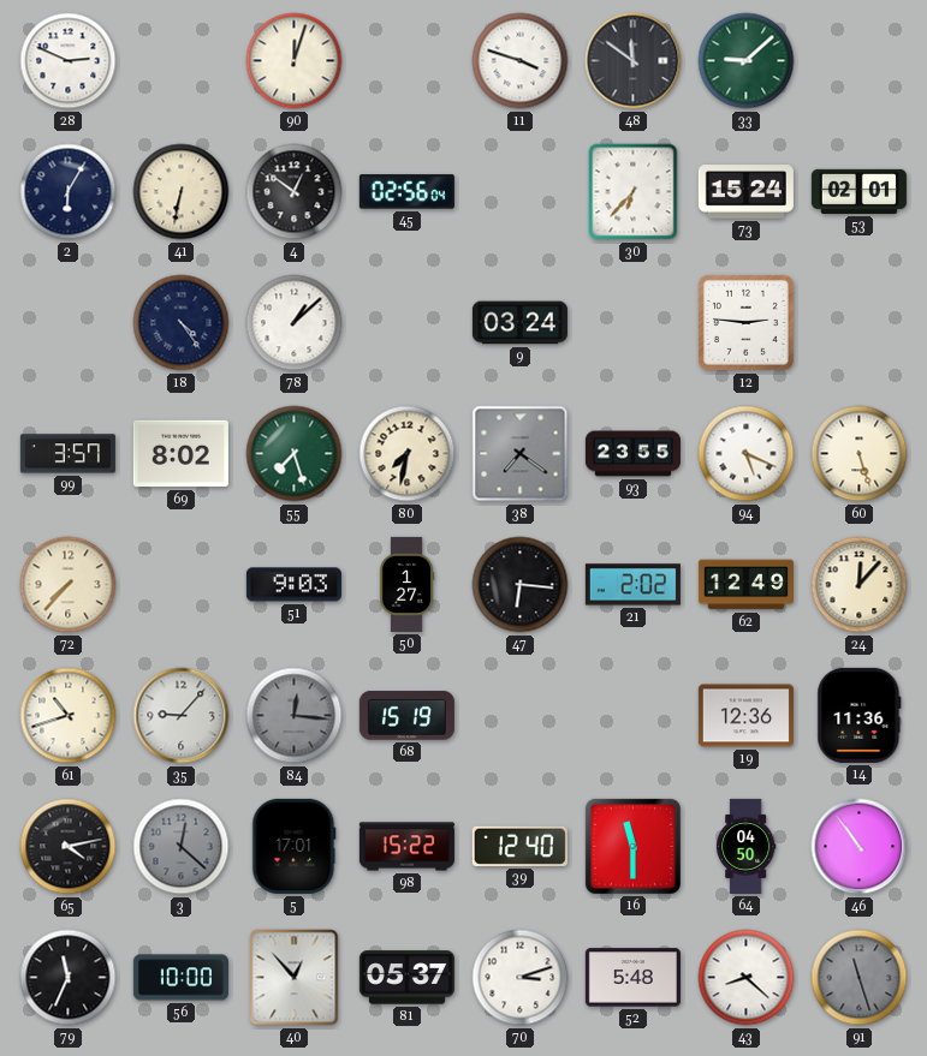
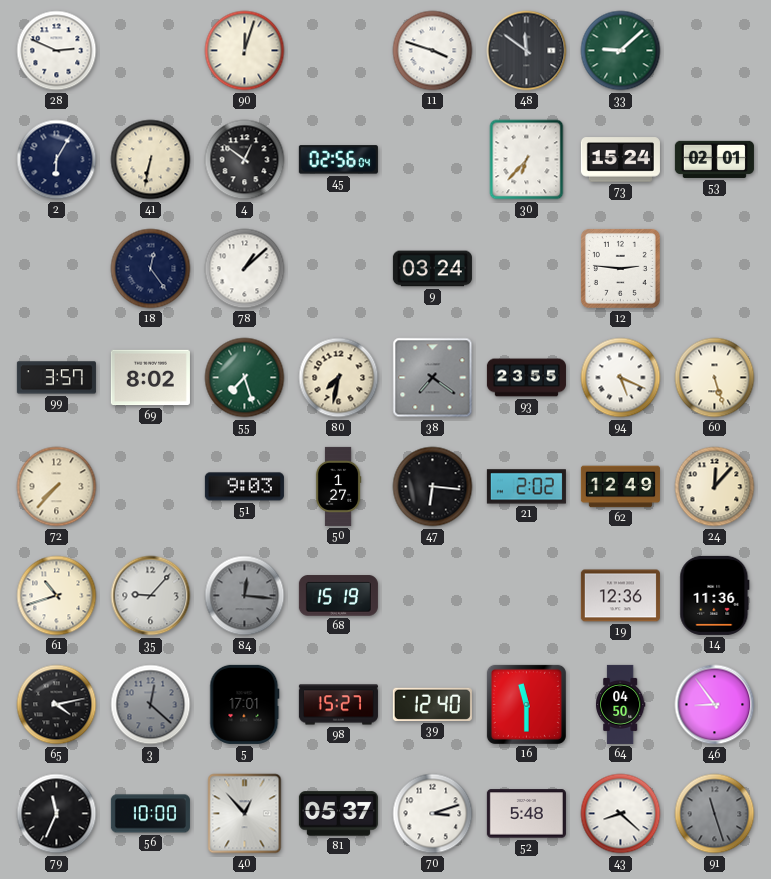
18: 4:24 -> 12:24
98: 15:22 -> 15:27
46: 10:54 -> 8:54
